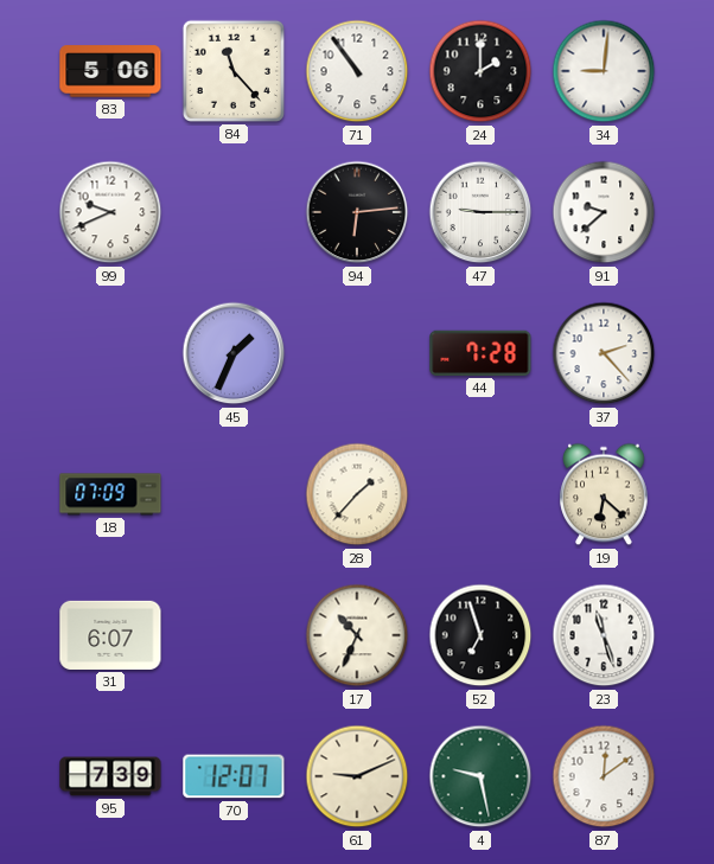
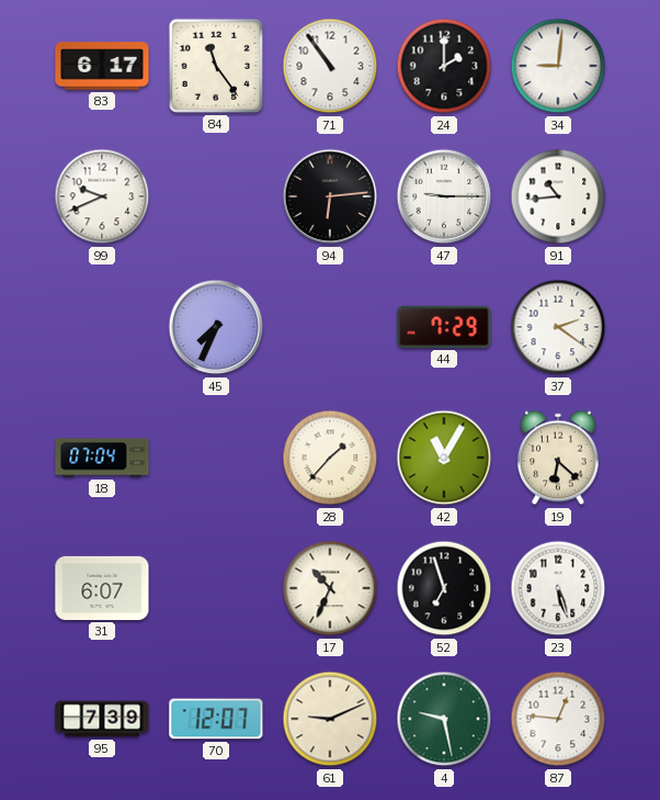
83: 5:06 -> 6:17
84: 11:23 -> 11:24
91: 9:38 -> 10:44
45: 1:34 -> 7:34
44: 7:28 -> 7:29
37: 2:23 -> 2:21
18: 07:09 -> 07:04
42: none -> 11:05
23: 11:27 -> 5:27
87: 12:09 -> 12:46
